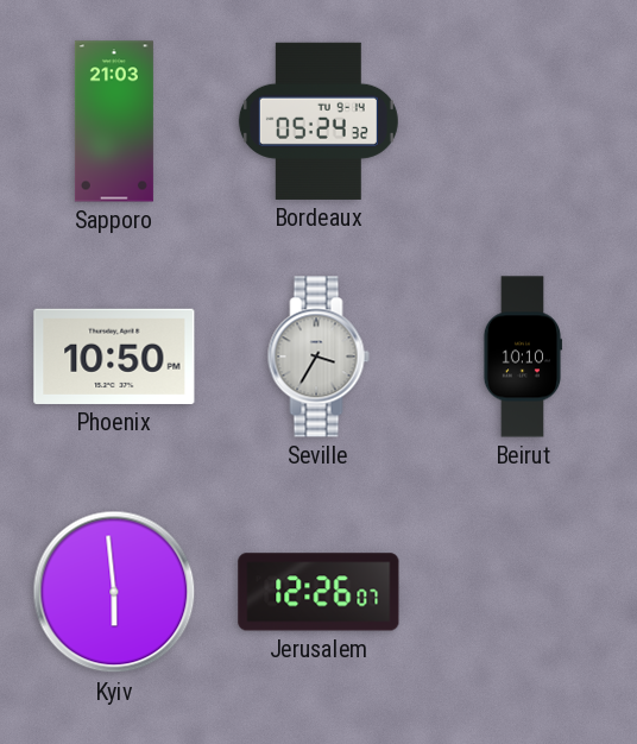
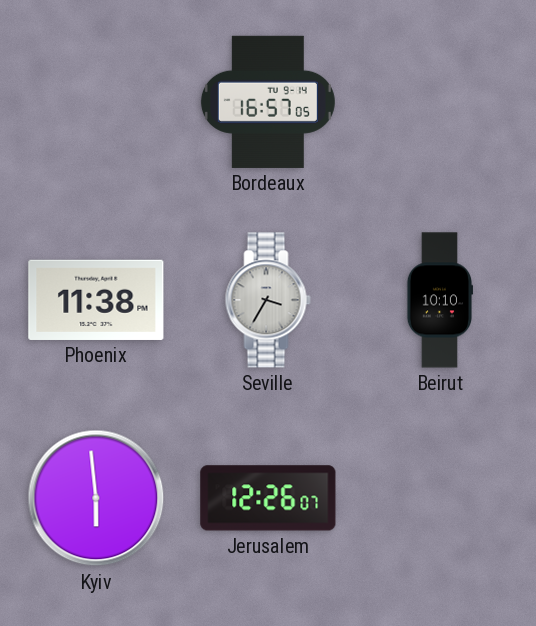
Sapporo: 21:03 -> none
Bordeaux: 05:24 -> 16:57
Phoenix: 10:50 -> 11:38
